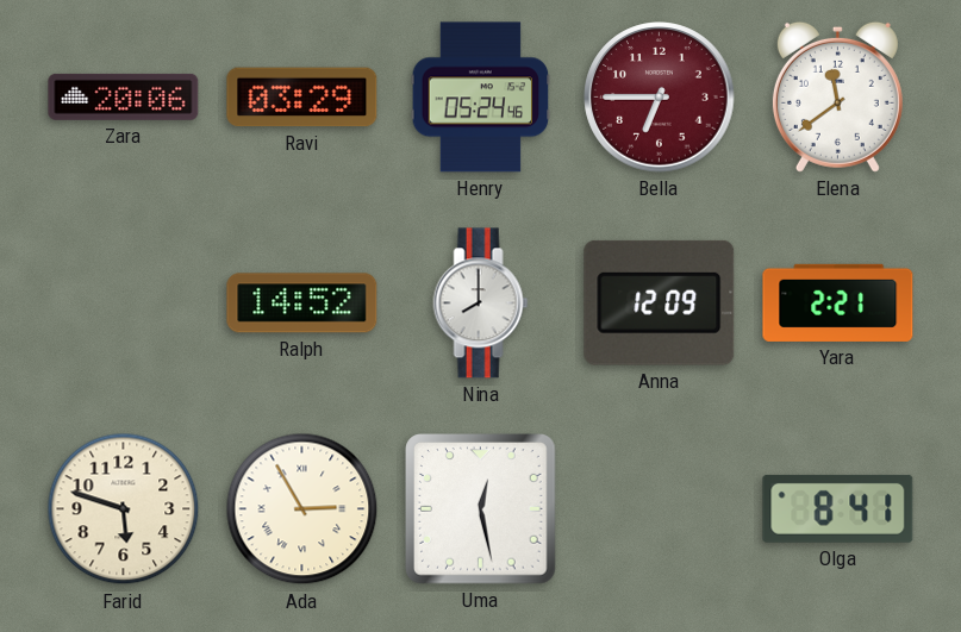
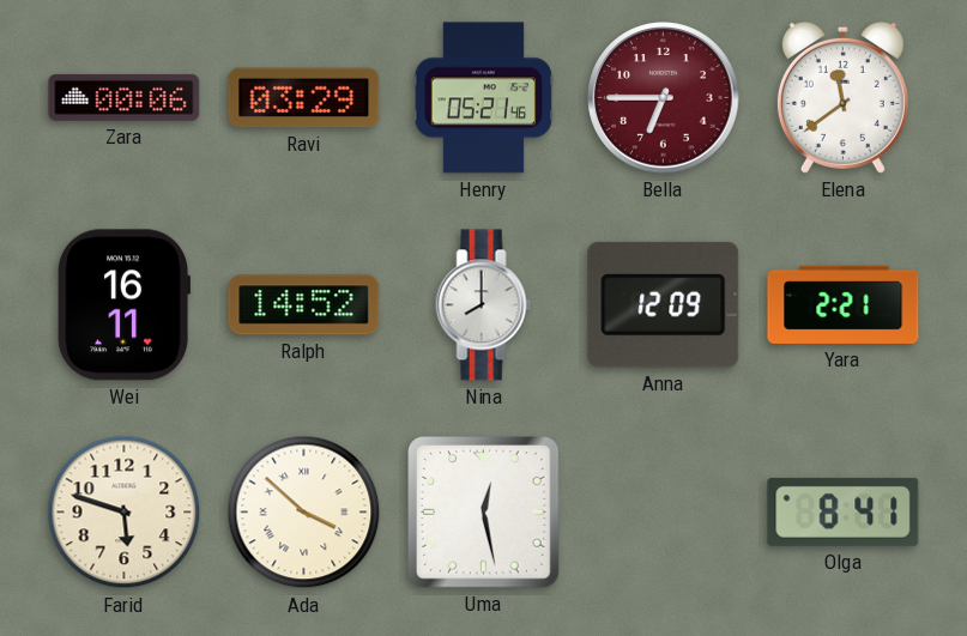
Zara: 20:06 -> 00:06
Henry: 05:24 -> 05:21
Wei: none -> 16:11
Ada: 2:55 -> 3:52
